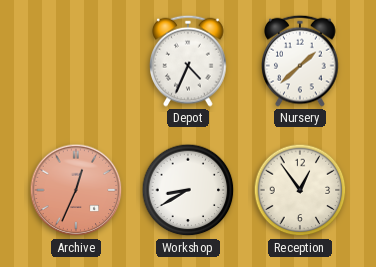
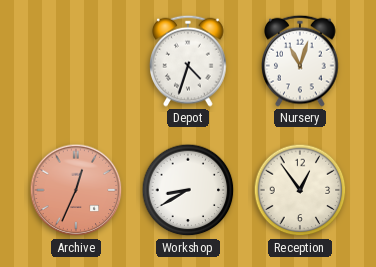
Depot: 4:34 -> 4:33
Nursery: 1:38 -> 11:03
